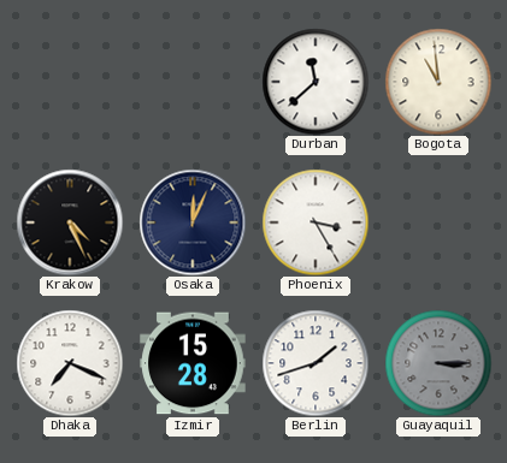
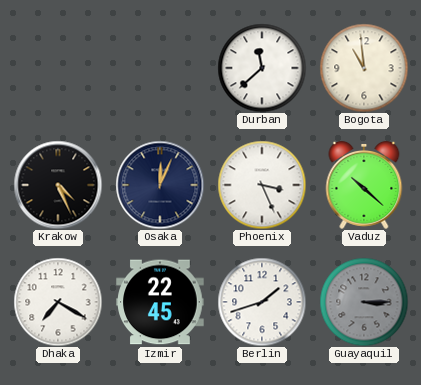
Phoenix: 3:25 -> 3:26
Vaduz: none -> 10:22
Dhaka: 7:19 -> 7:20
Izmir: 15:28 -> 22:45
